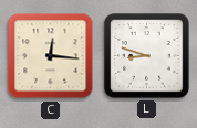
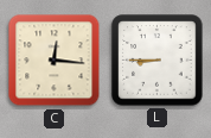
L: 8:48 -> 8:45
